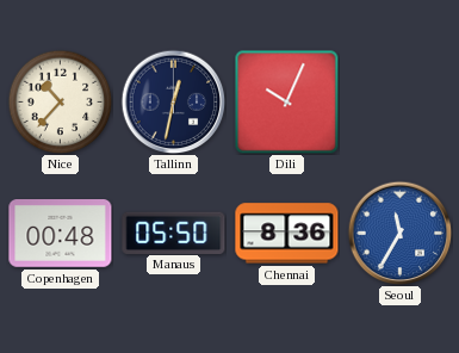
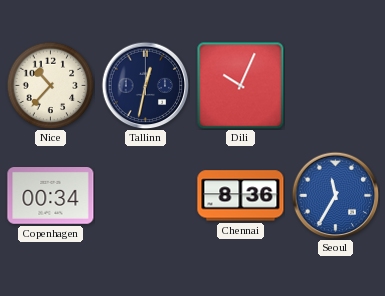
Copenhagen: 00:48 -> 00:34
Manaus: 05:50 -> none
